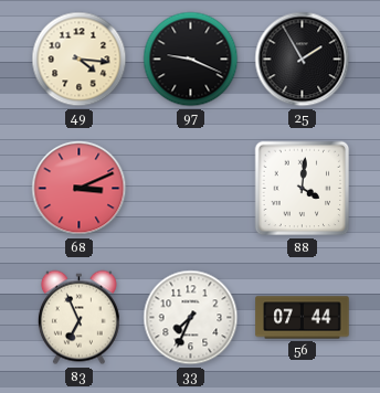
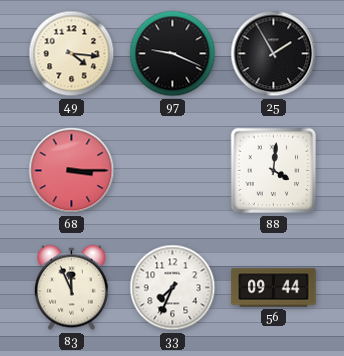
68: 3:11 -> 3:15
83: 6:56 -> 11:56
56: 07:44 -> 09:44
